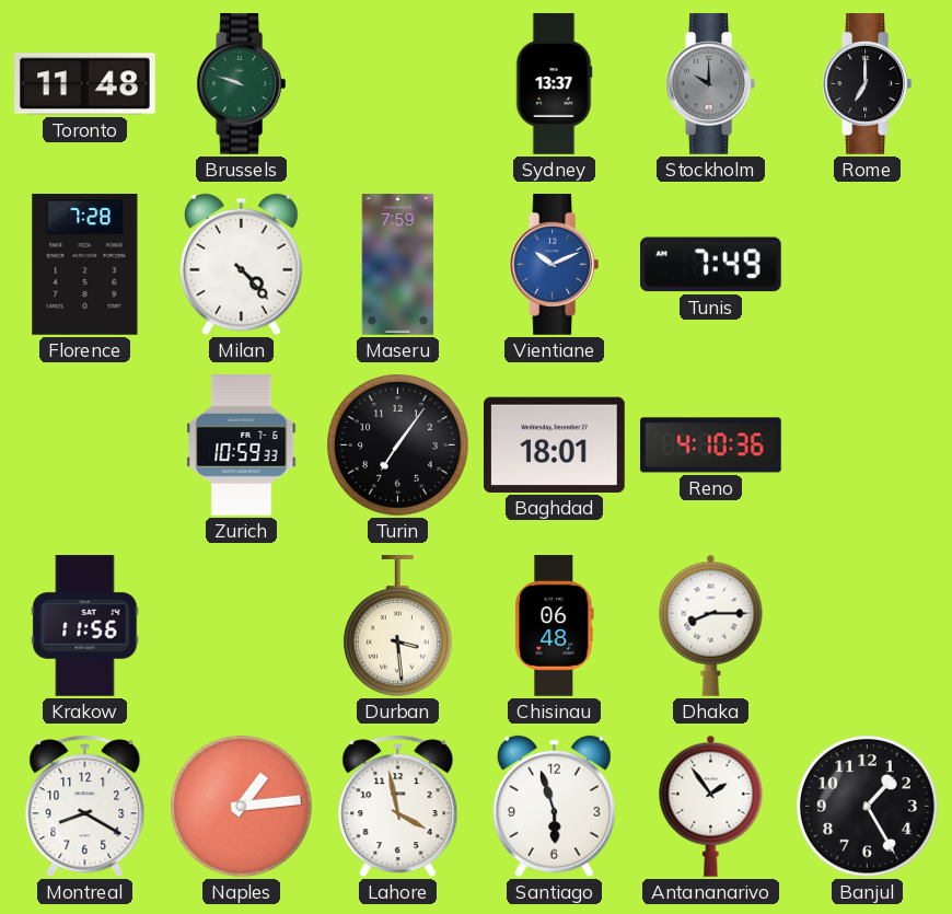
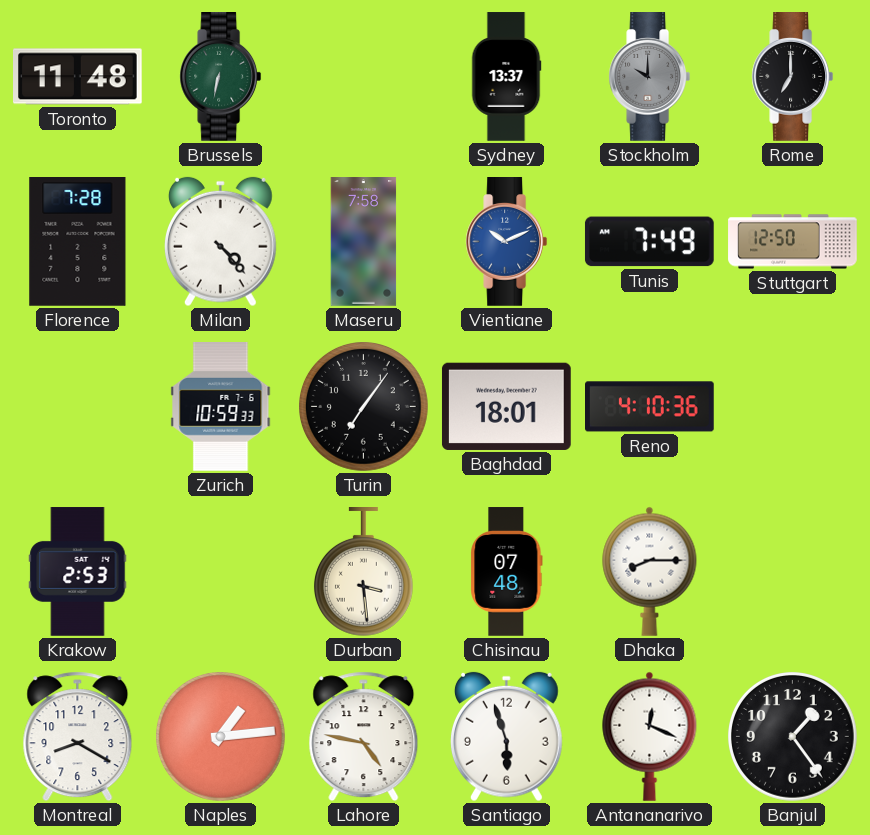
Brussels: 9:48 -> 6:32
Maseru: 7:59 -> 7:58
Stuttgart: none -> 12:50
Krakow: 11:56 -> 2:53
Chisinau: 06:48 -> 07:48
Lahore: 3:58 -> 4:47
Antananarivo: 1:54 -> 12:19
Banjul: 1:25 -> 1:24
